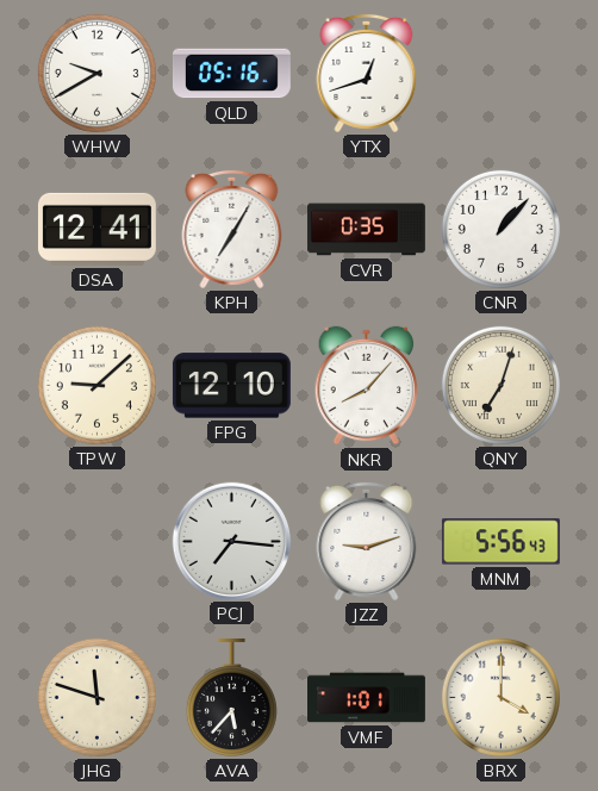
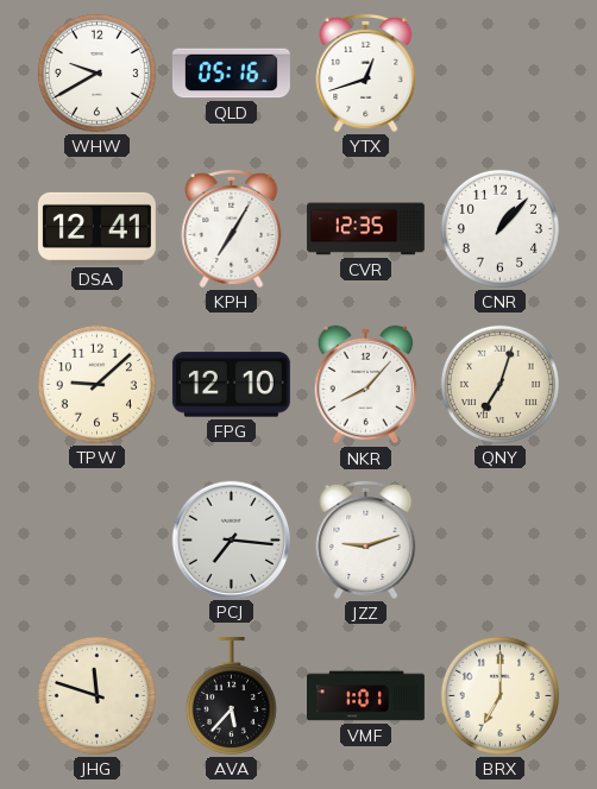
CVR: 0:35 -> 12:35
MNM: 5:56 -> none
BRX: 4:00 -> 7:00
